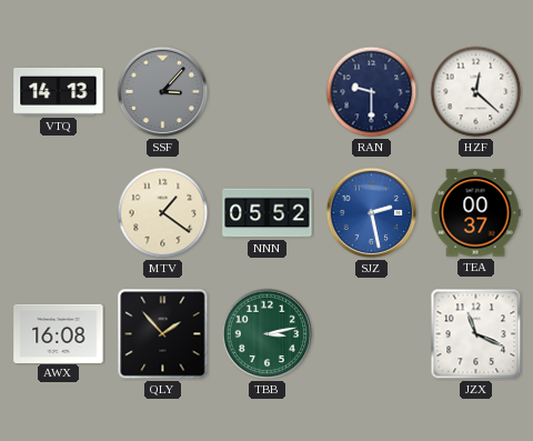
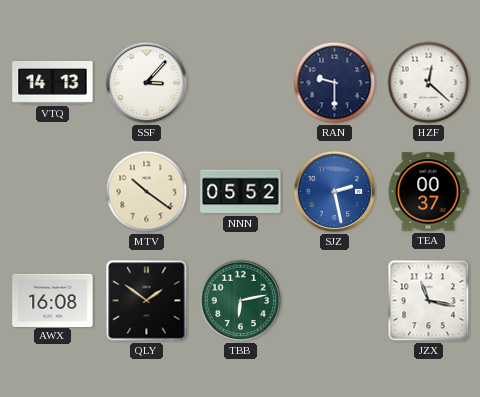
SSF dial: grey -> white
MTV: 1:21 -> 10:21
QLY: 1:53 -> 1:51
TBB: 3:13 -> 6:13
JZX: 11:19 -> 11:17
